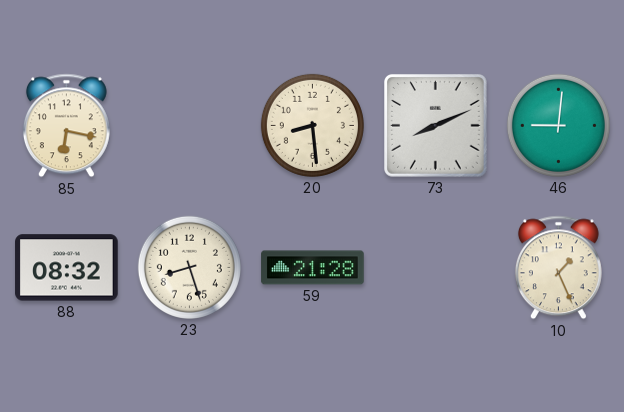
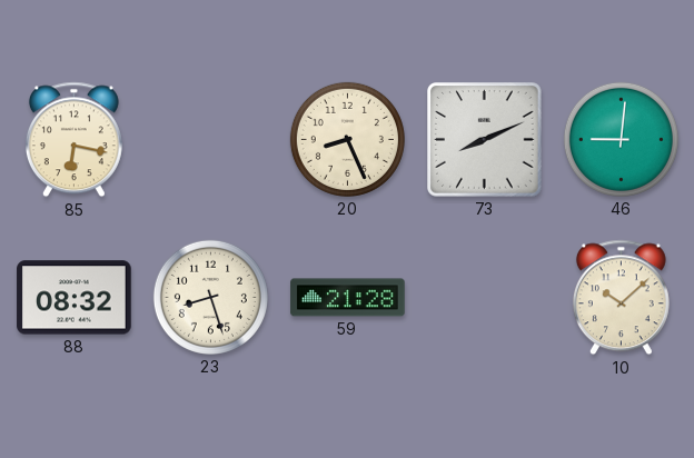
20: 8:29 -> 8:26
10: 1:26 -> 10:08
